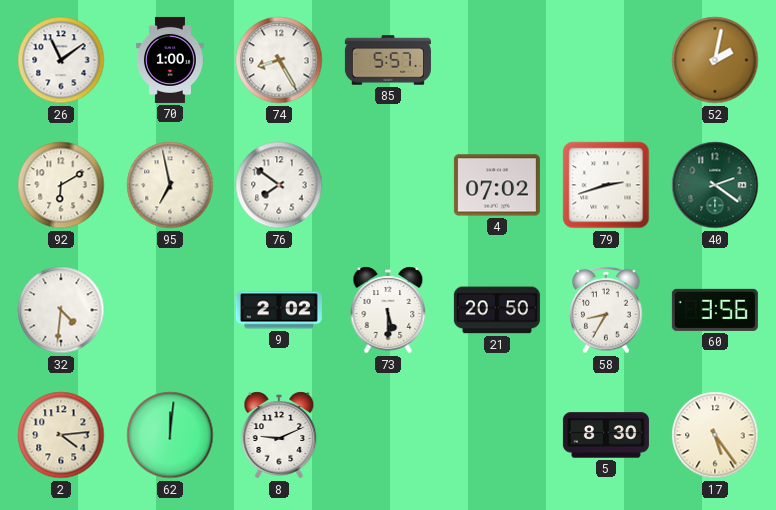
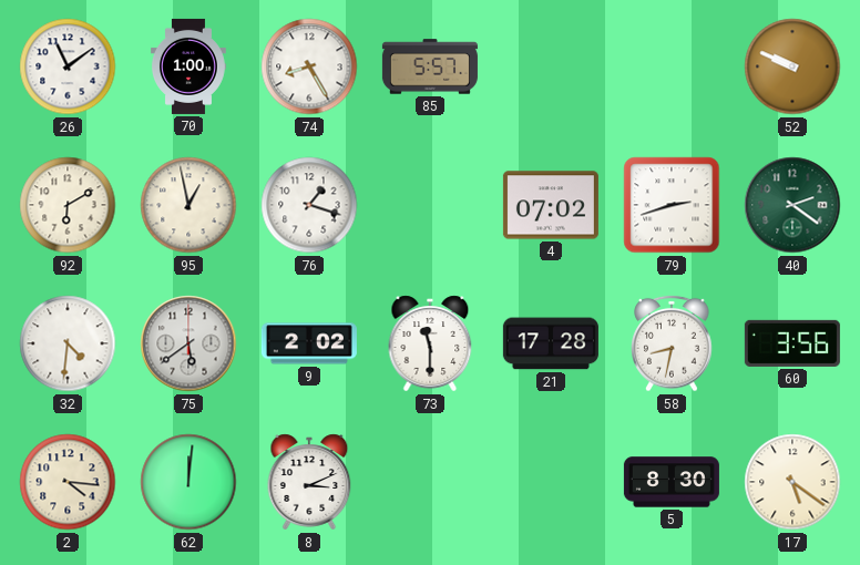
52: 2:02 -> 9:49
95: 6:58 -> 12:58
76: 7:51 -> 1:18
75: none -> 5:39
73: 5:30 -> 11:30
21: 20:50 -> 17:28
58: 8:35 -> 8:32
2: 4:14 -> 4:16
8: 9:11 -> 3:11
17: 5:24 -> 5:21
